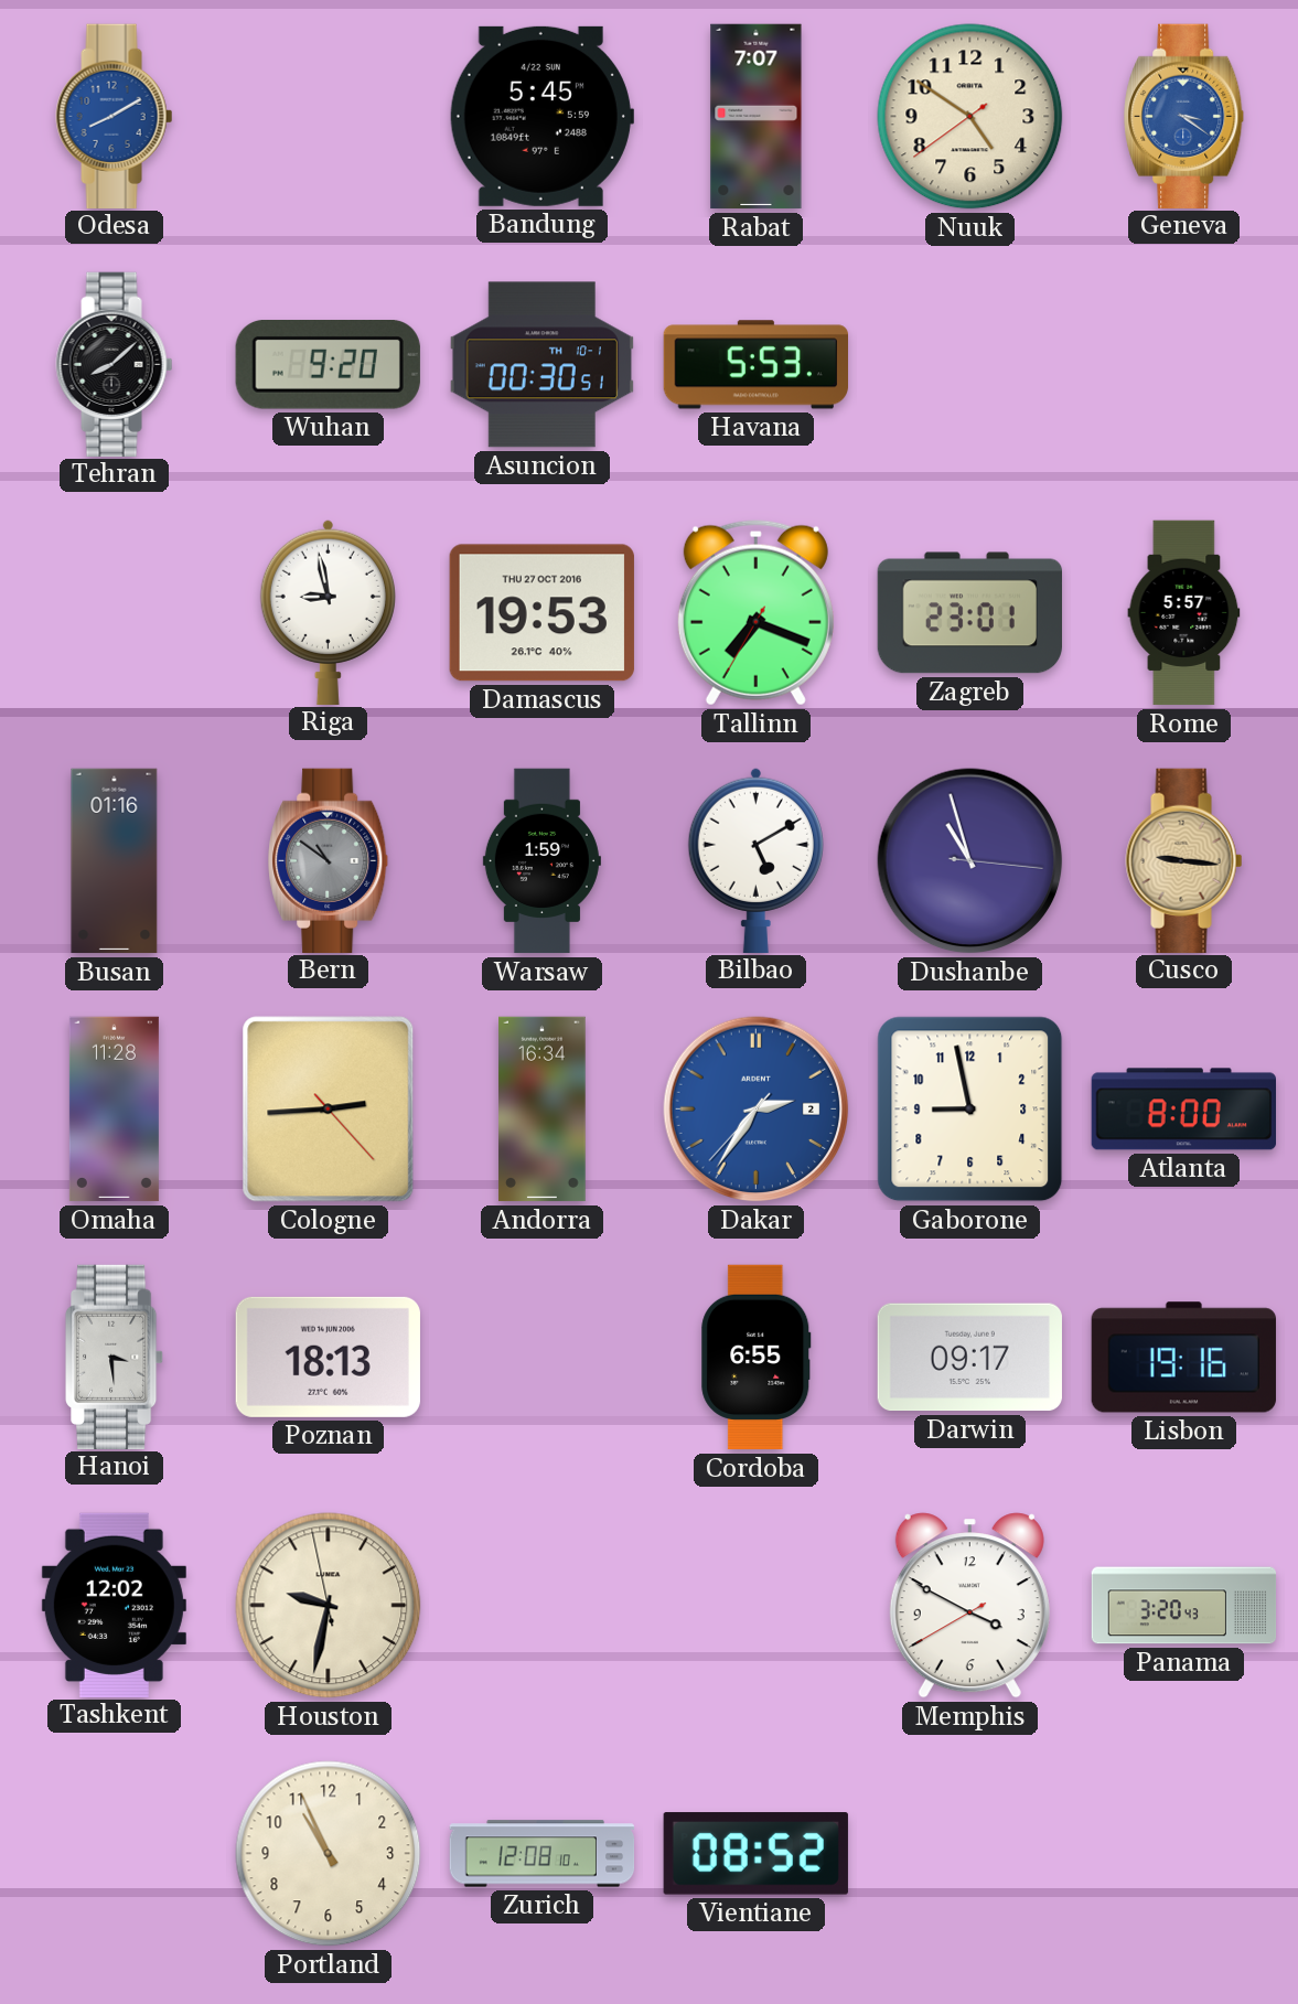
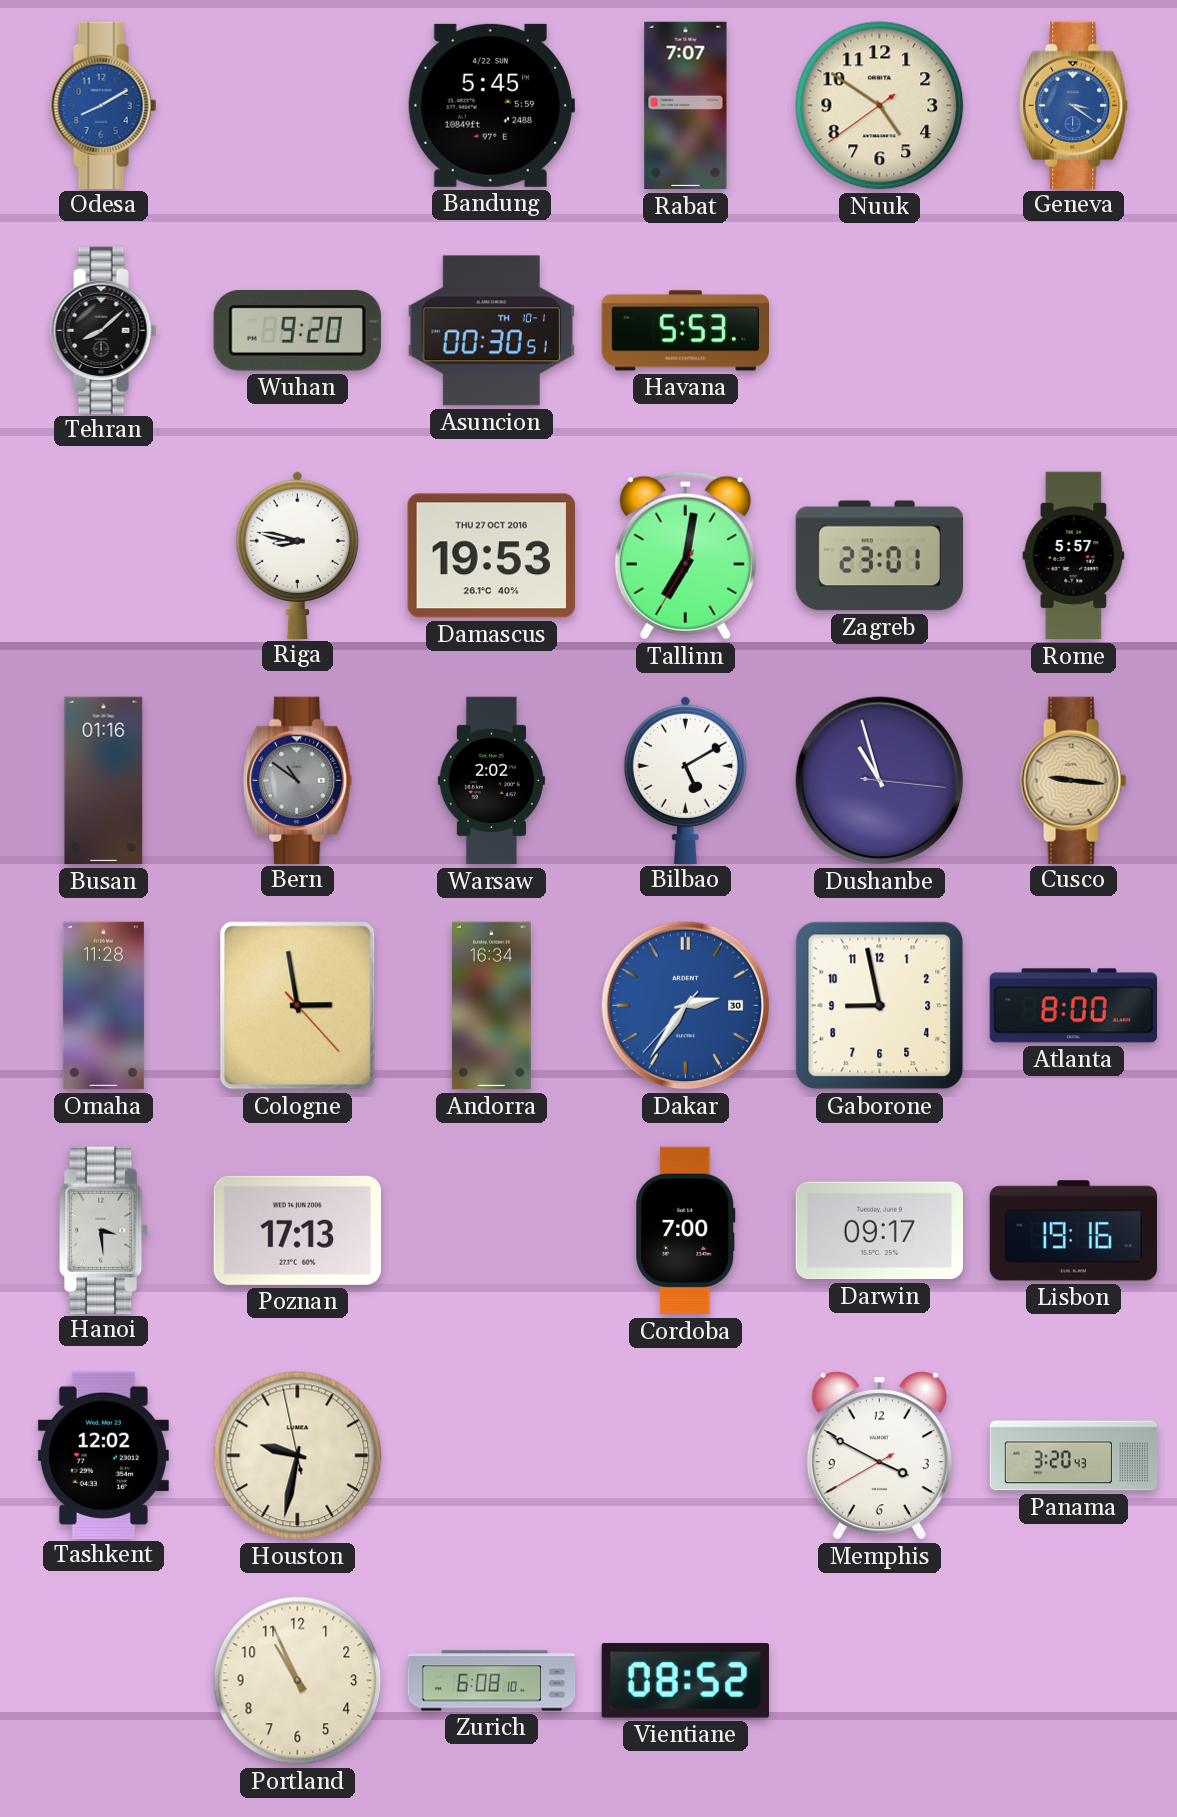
Riga: 8:58 -> 8:47
Tallinn: 7:18 -> 7:01
Warsaw: 1:59 -> 2:02
Cologne: 2:44 -> 2:58
Dakar date: 2 -> 30
Poznan: 18:13 -> 17:13
Cordoba: 6:55 -> 7:00
Zurich: 12:08 -> 6:08
